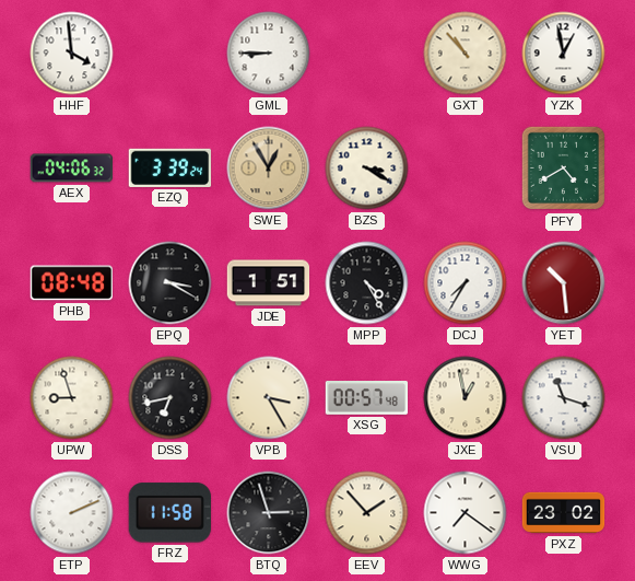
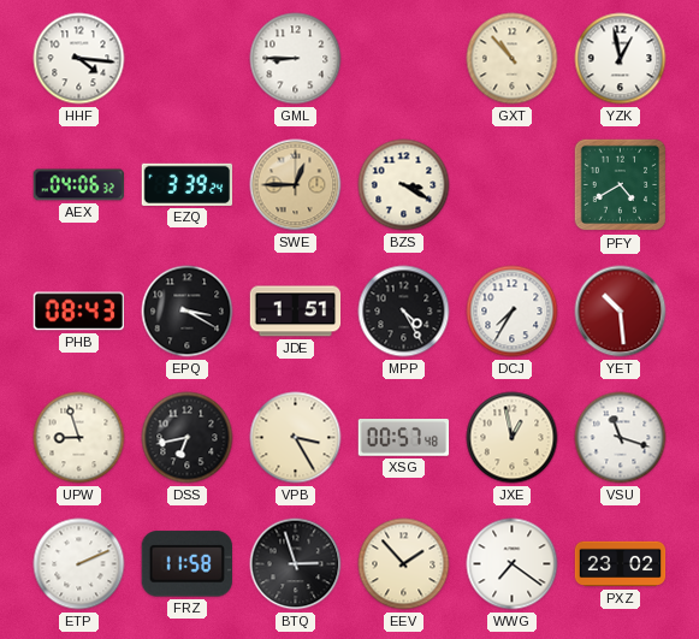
HHF: 3:59 -> 4:16
SWE: 12:55 -> 12:45
PHB: 08:48 -> 08:43
